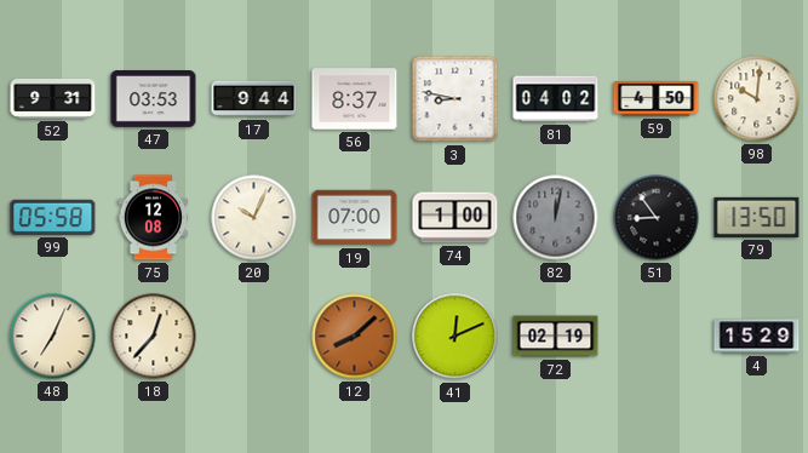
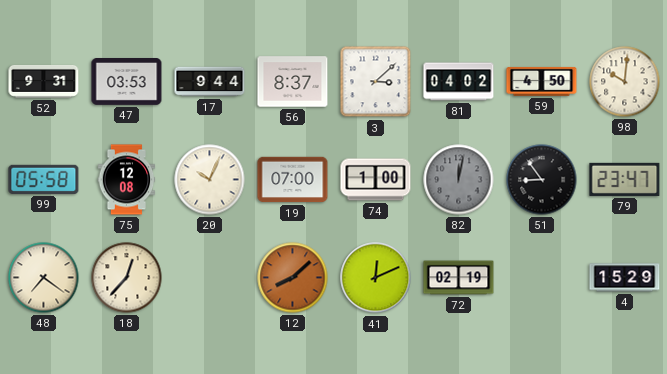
3: 8:47 -> 3:08
79: 13:50 -> 23:47
48: 7:04 -> 7:21
